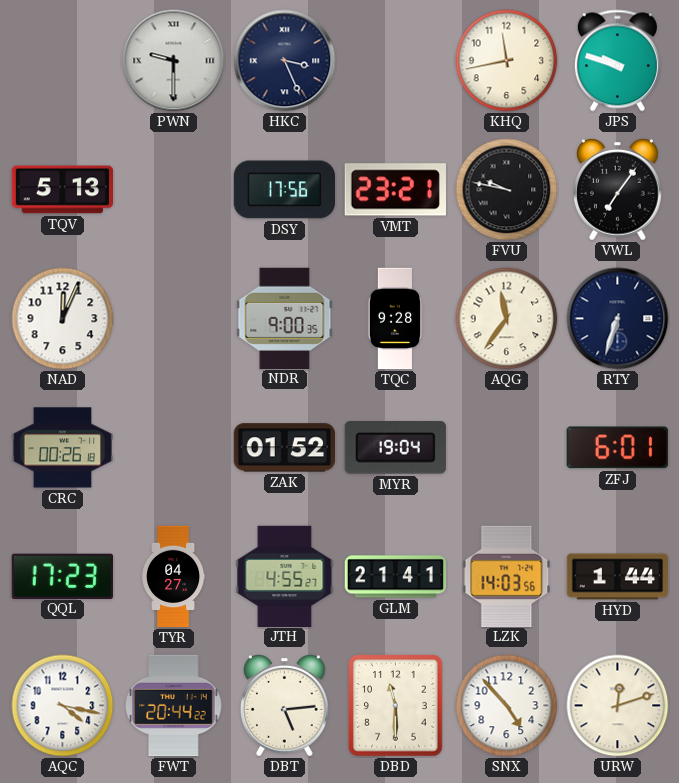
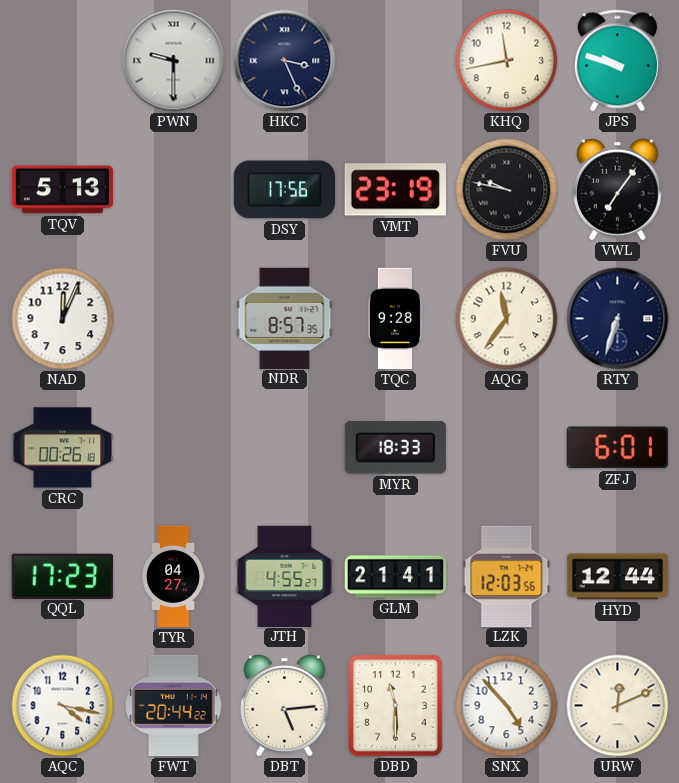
VMT: 23:21 -> 23:19
NDR: 9:00 -> 8:57
ZAK: 01:52 -> none
MYR: 19:04 -> 18:33
LZK: 14:03 -> 12:03
HYD: 1:44 -> 12:44
URW: 12:12 -> 12:11
